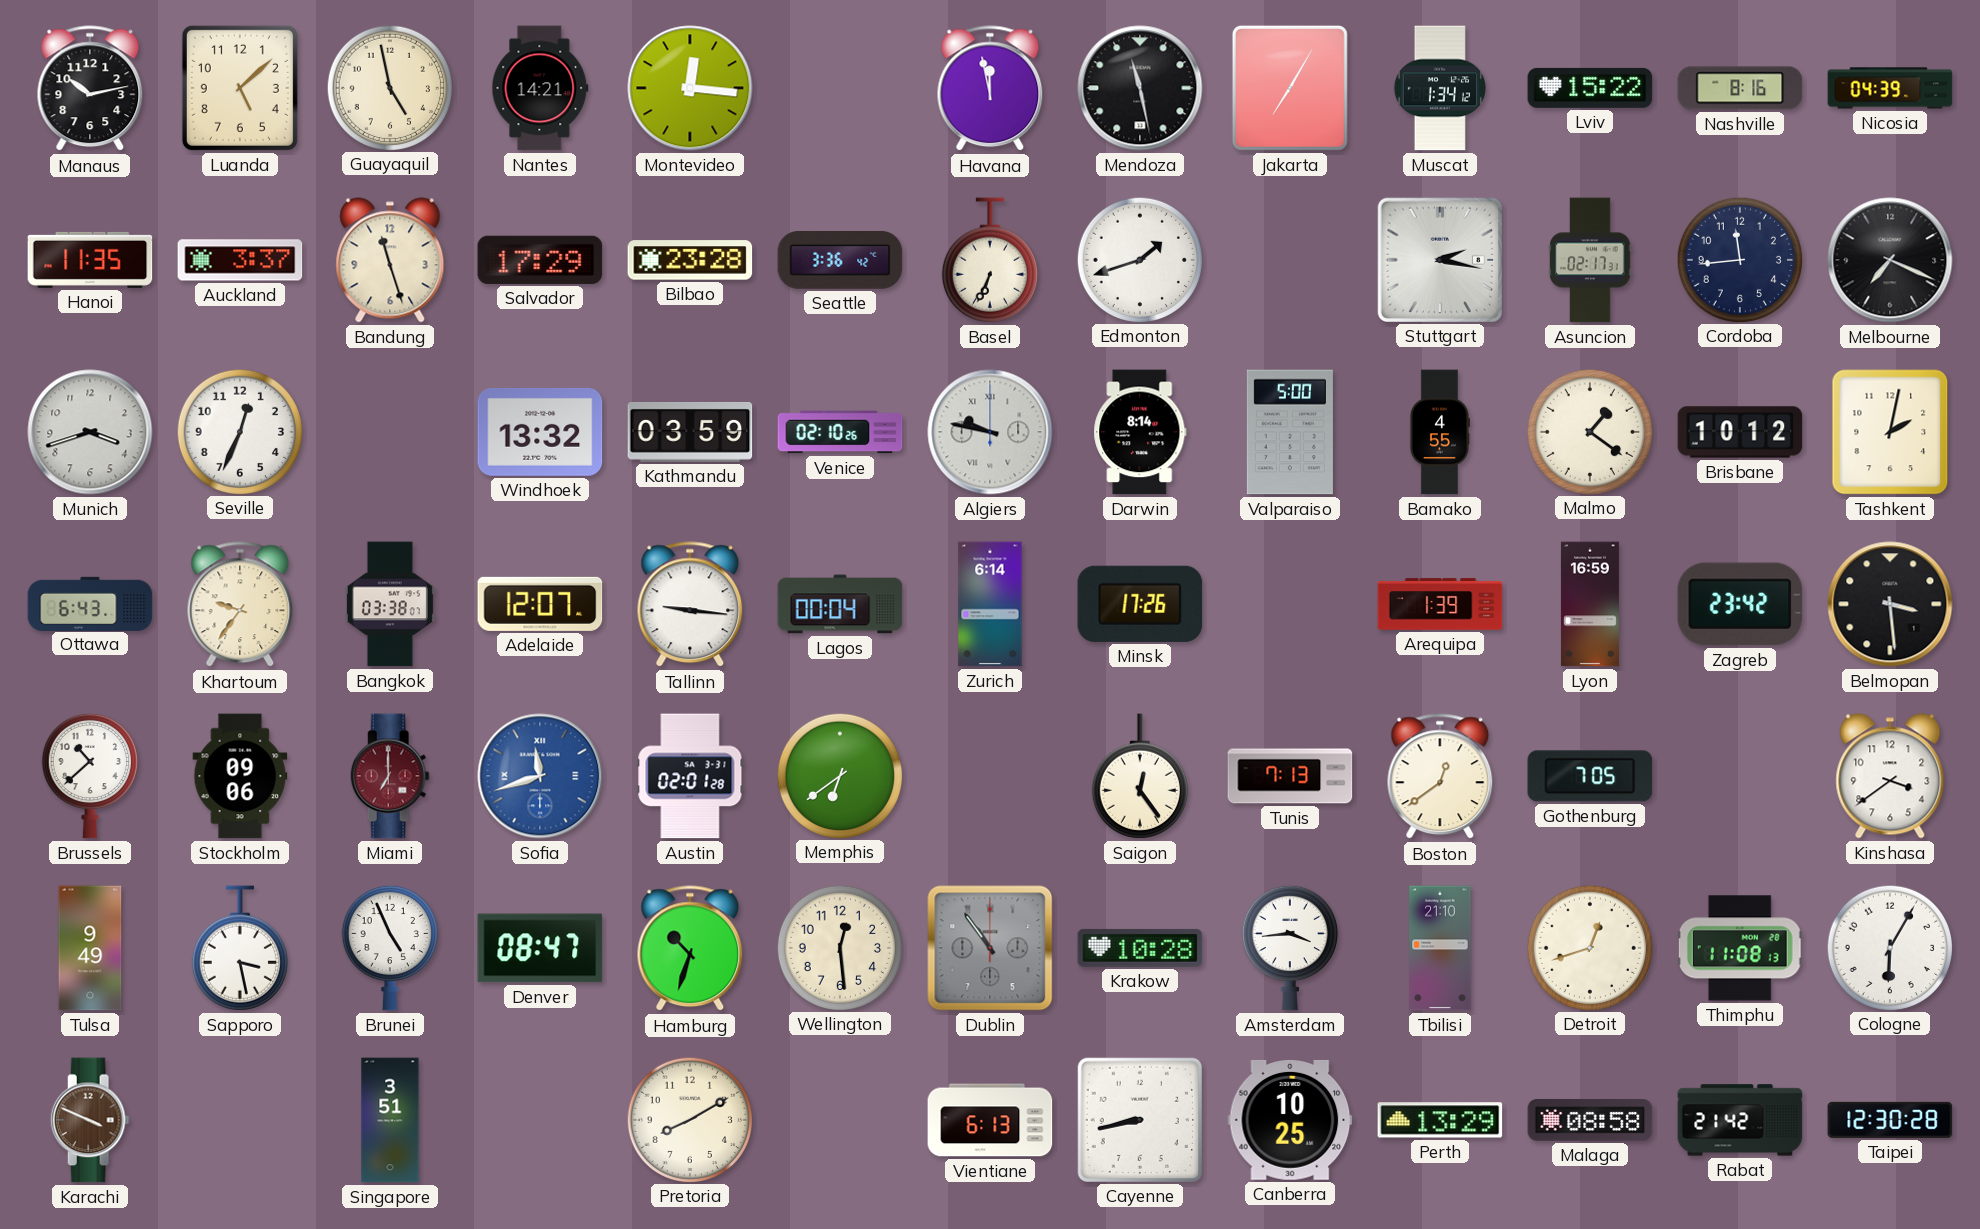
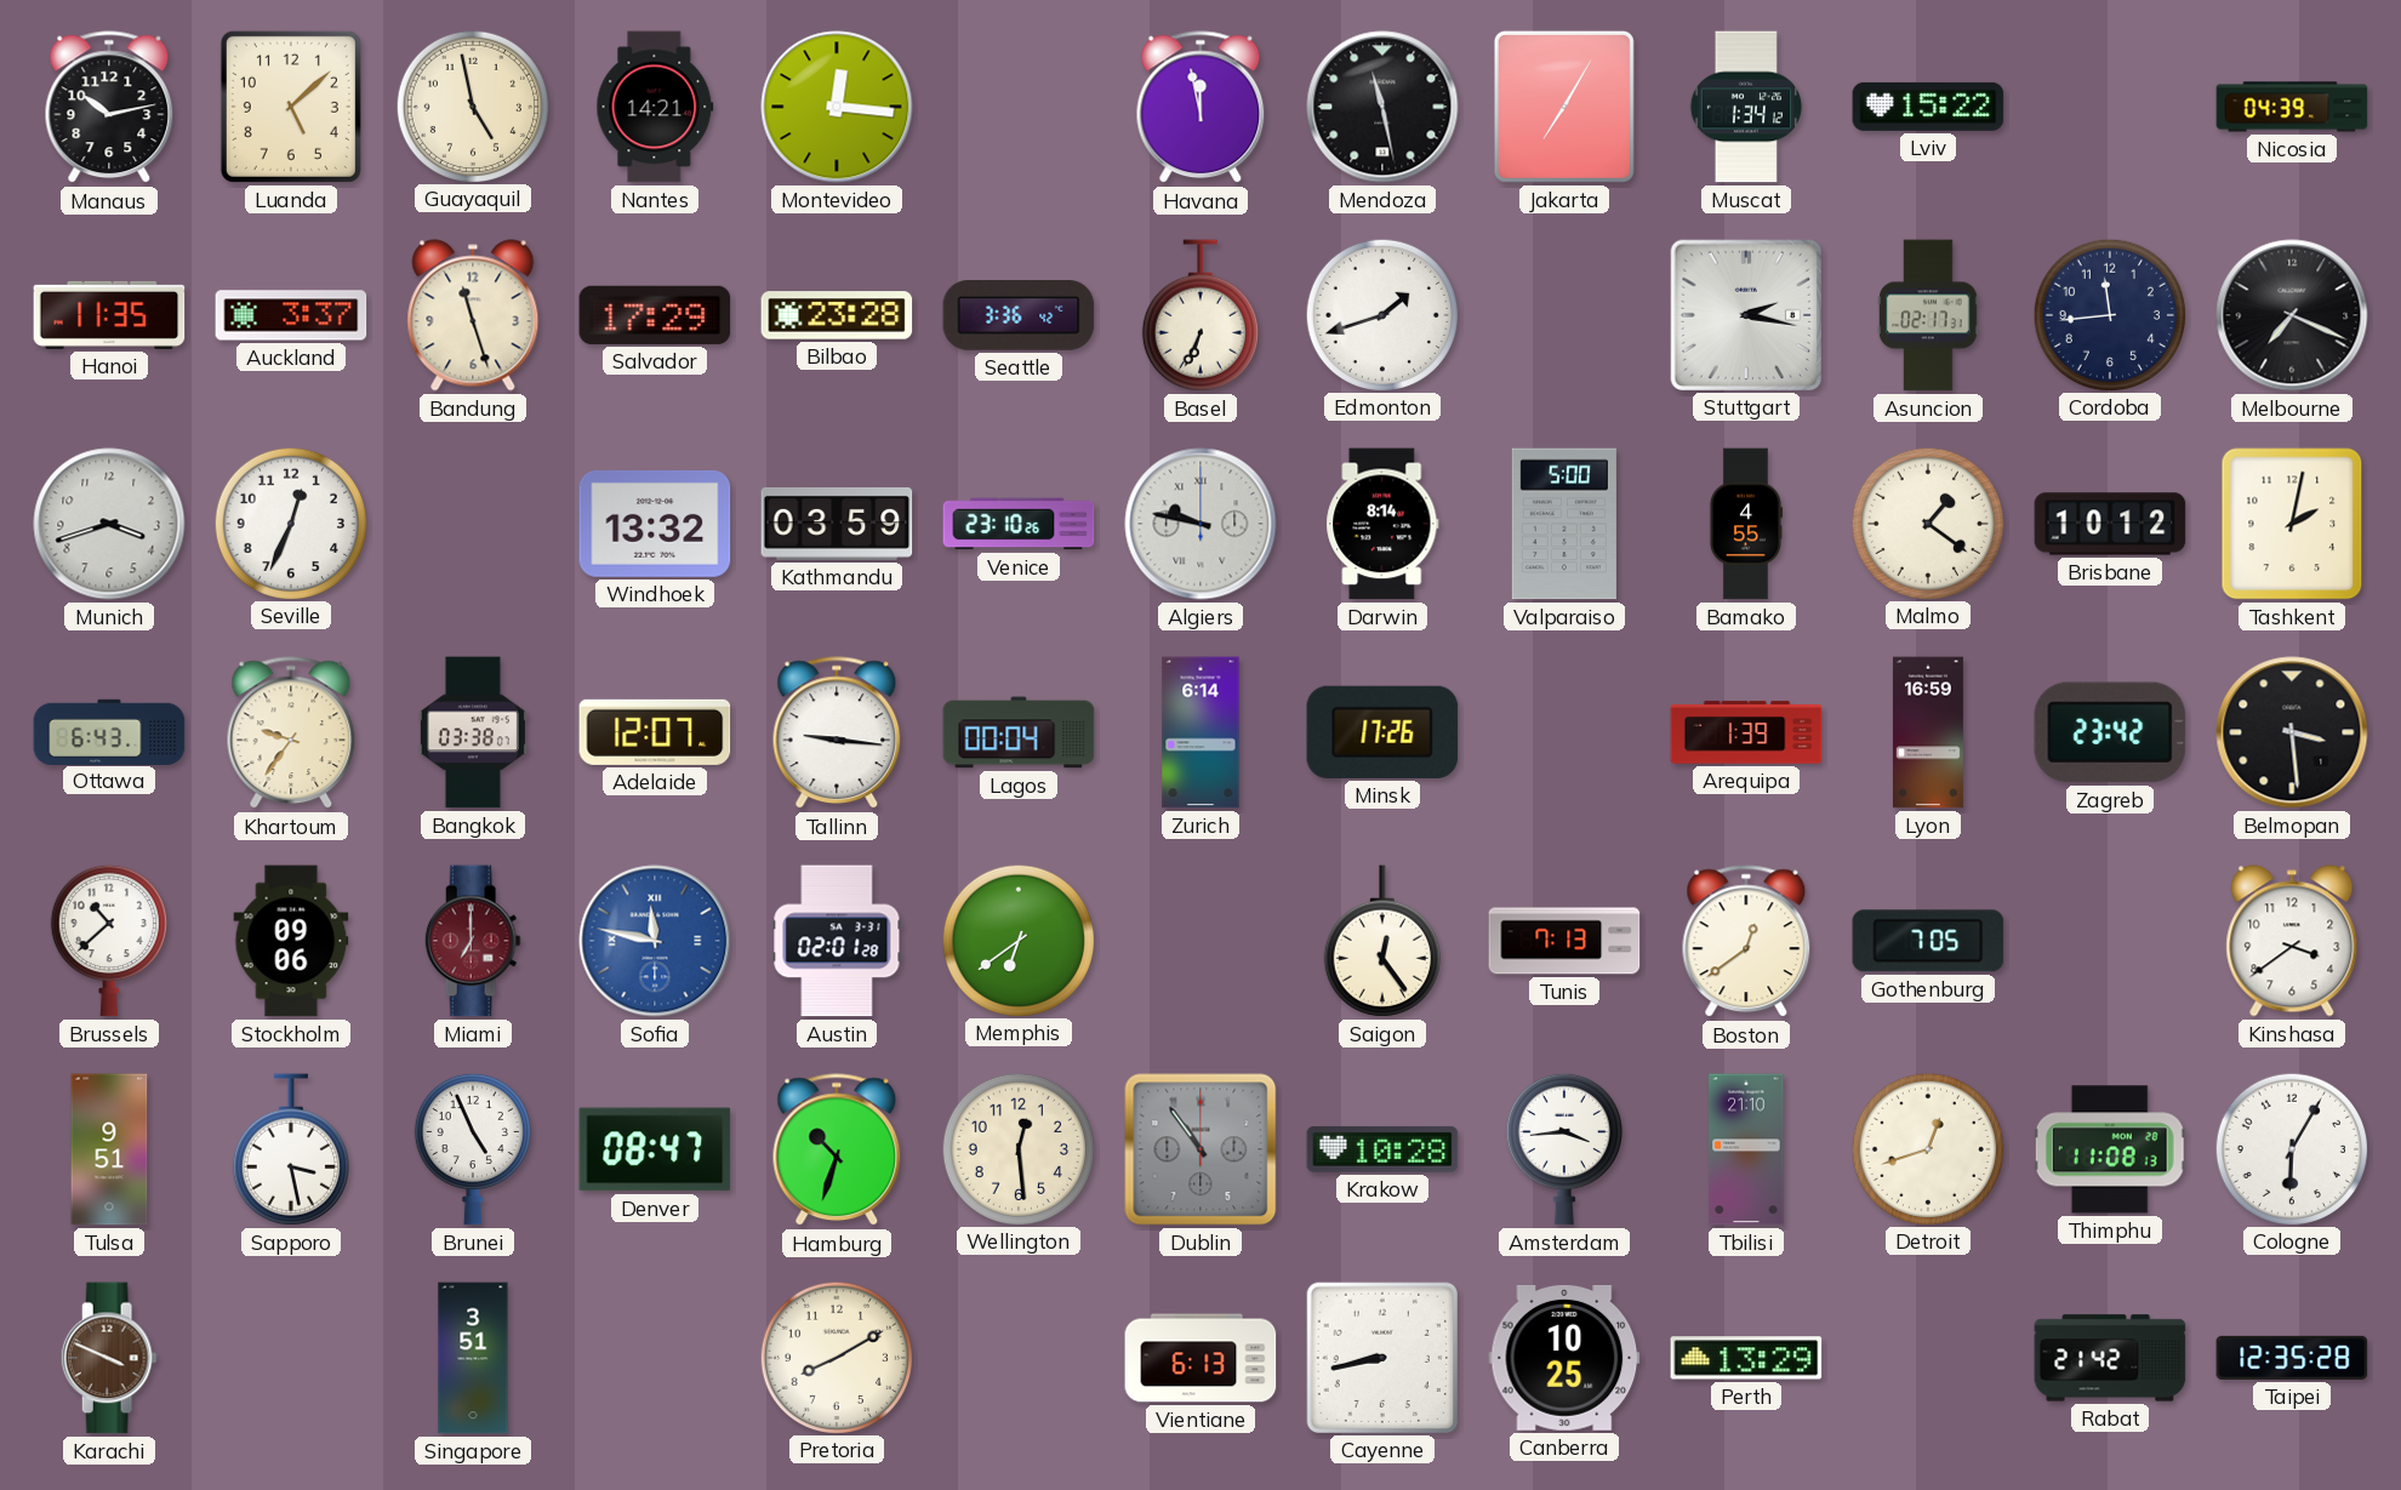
Nashville: 8:16 -> none
Venice: 02:10 -> 23:10
Sofia: 11:42 -> 11:47
Tulsa: 9:49 -> 9:51
Malaga: 08:58 -> none
Taipei: 12:30 -> 12:35
